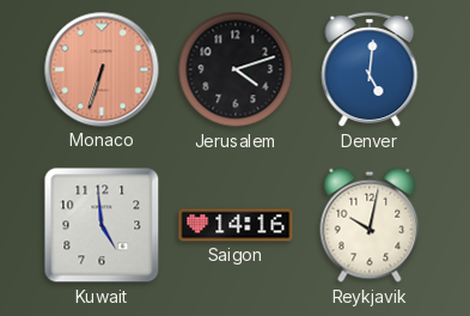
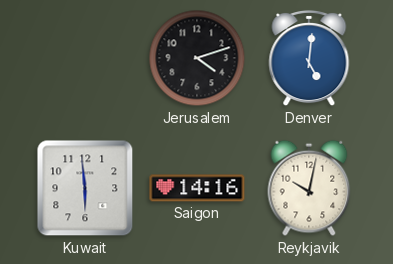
Monaco: 6:33 -> none
Kuwait: 4:59 -> 5:59
